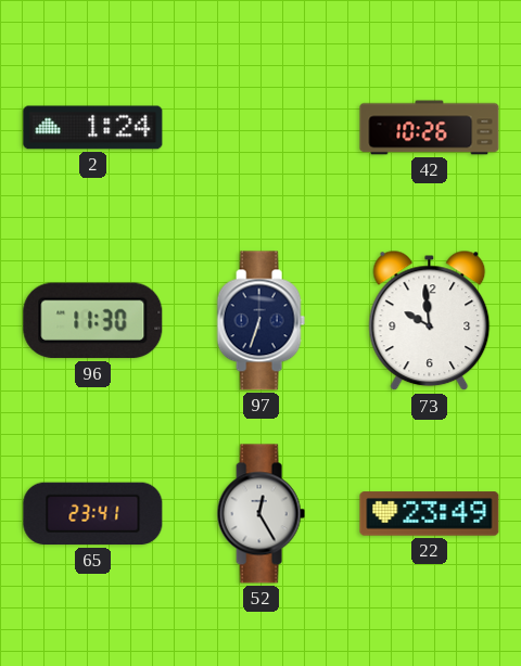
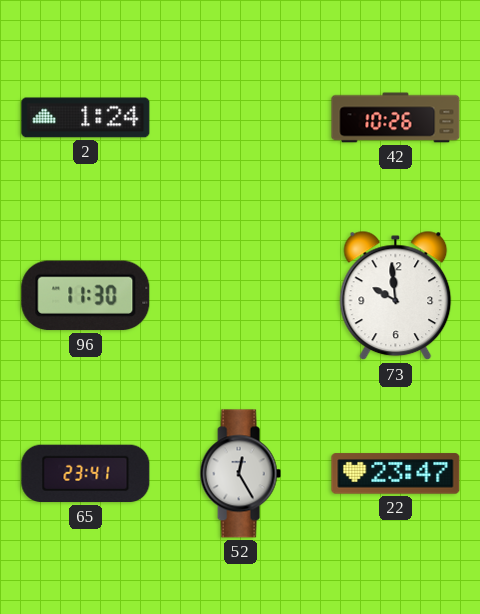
97: 6:33 -> none
22: 23:49 -> 23:47
